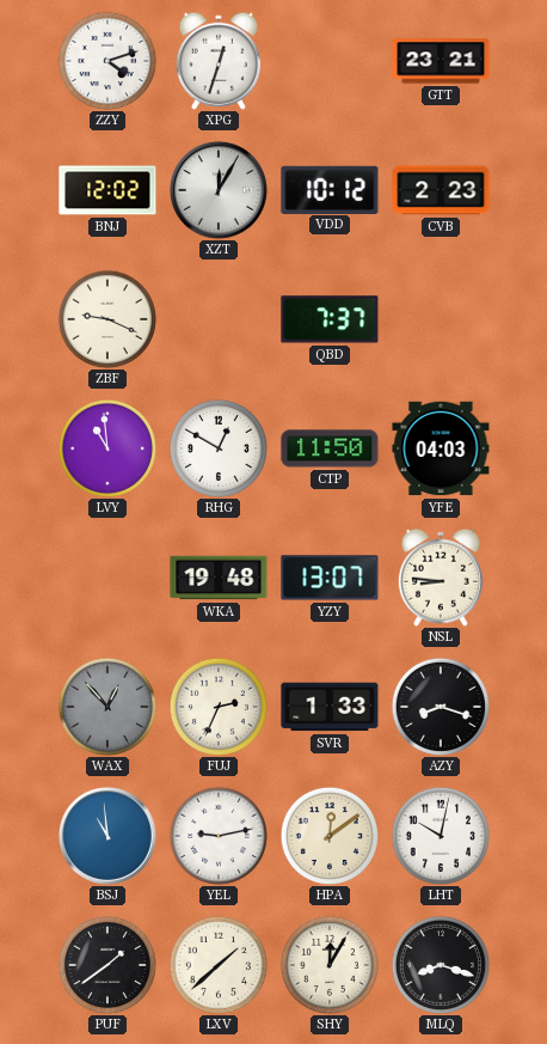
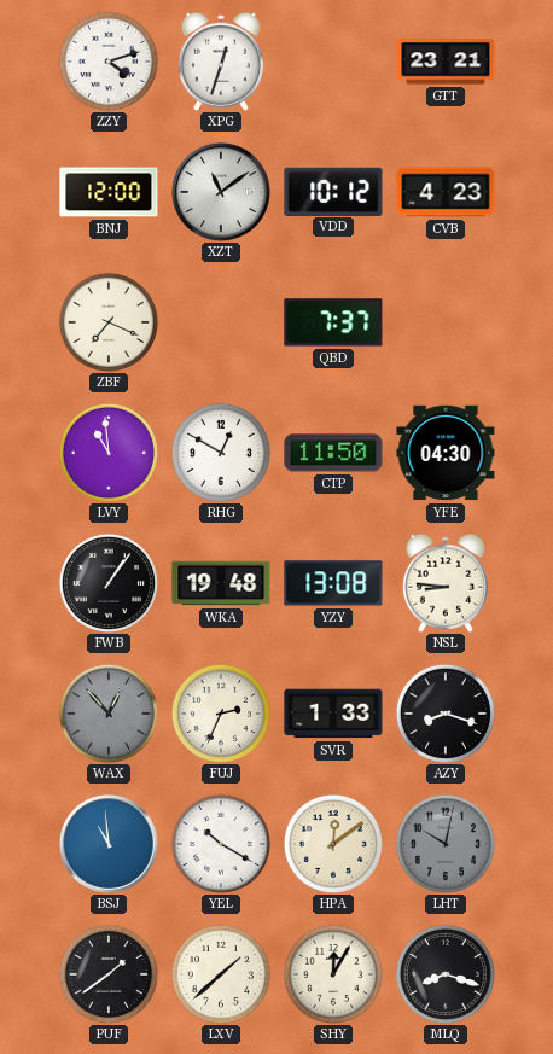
BNJ: 12:02 -> 12:00
XZT: 12:05 -> 11:09
CVB: 2:23 -> 4:23
ZBF: 9:19 -> 7:19
YFE: 04:03 -> 04:30
FWB: none -> 1:06
YZY: 13:07 -> 13:08
YEL: 9:13 -> 10:20
LHT dial: white -> grey
